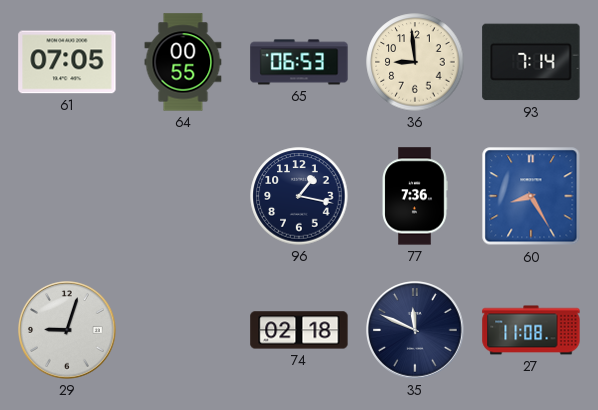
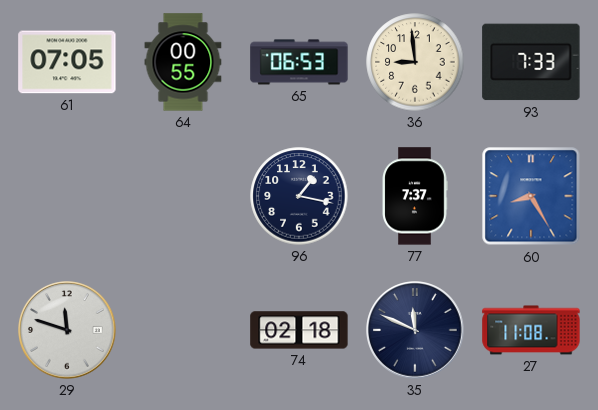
93: 7:14 -> 7:33
77: 7:36 -> 7:37
29: 9:03 -> 11:48
